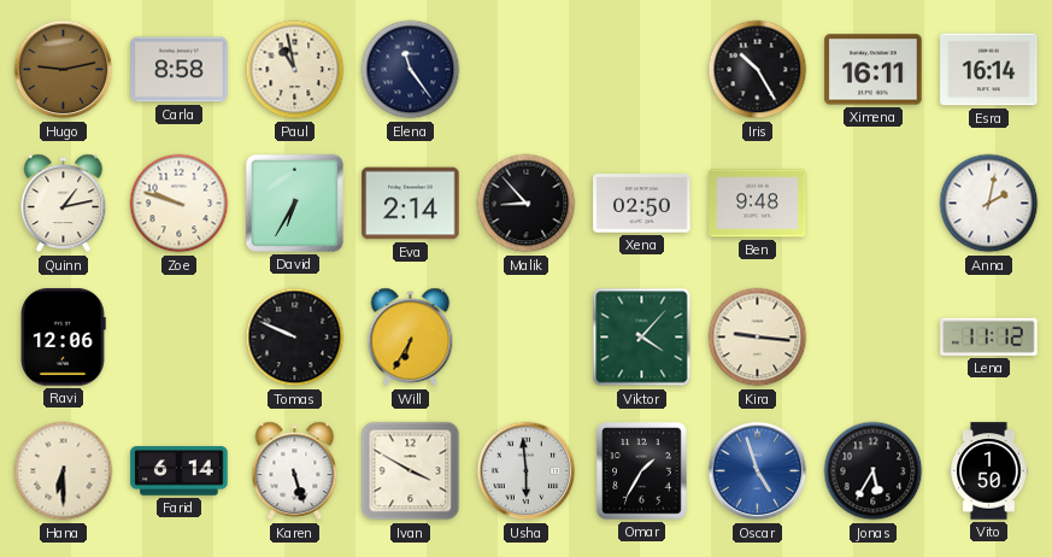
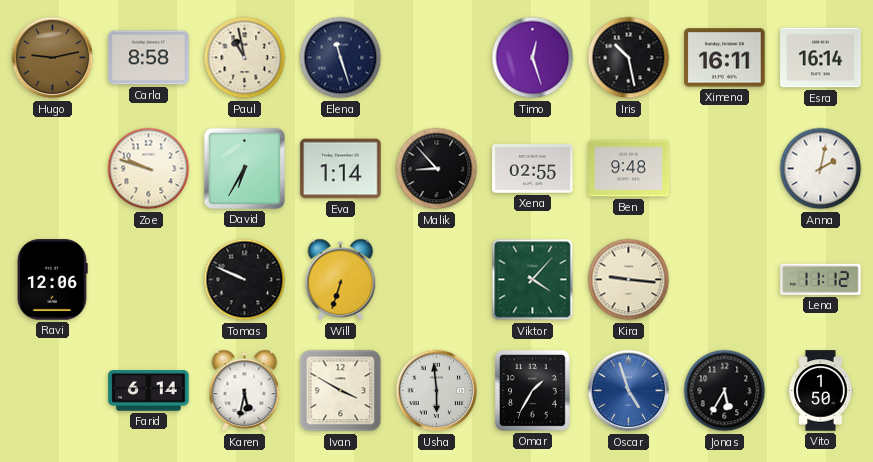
Elena: 11:24 -> 11:27
Timo: none -> 12:27
Iris: 10:25 -> 10:28
Quinn: 1:13 -> none
Eva: 2:14 -> 1:14
Xena: 02:50 -> 02:55
Will: 6:35 -> 6:33
Hana: 6:30 -> none
Karen: 5:27 -> 5:32
